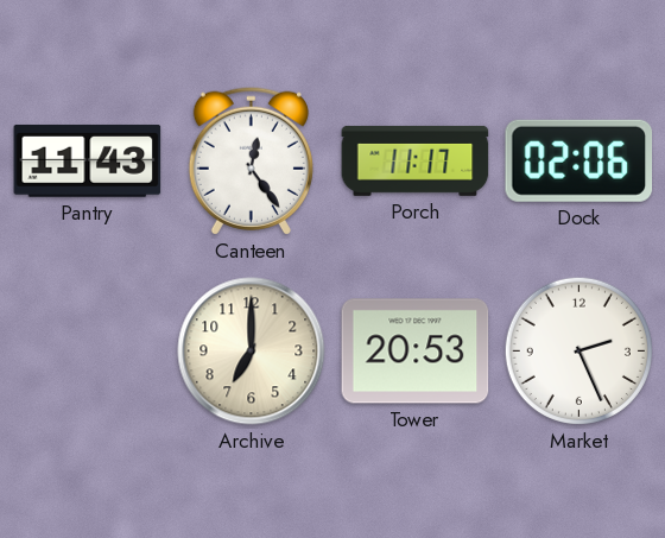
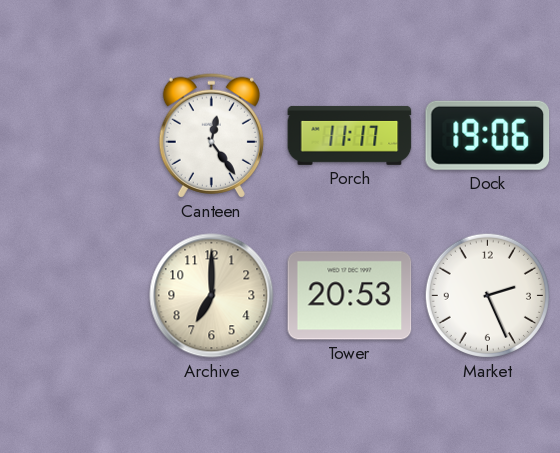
Pantry: 11:43 -> none
Dock: 02:06 -> 19:06
